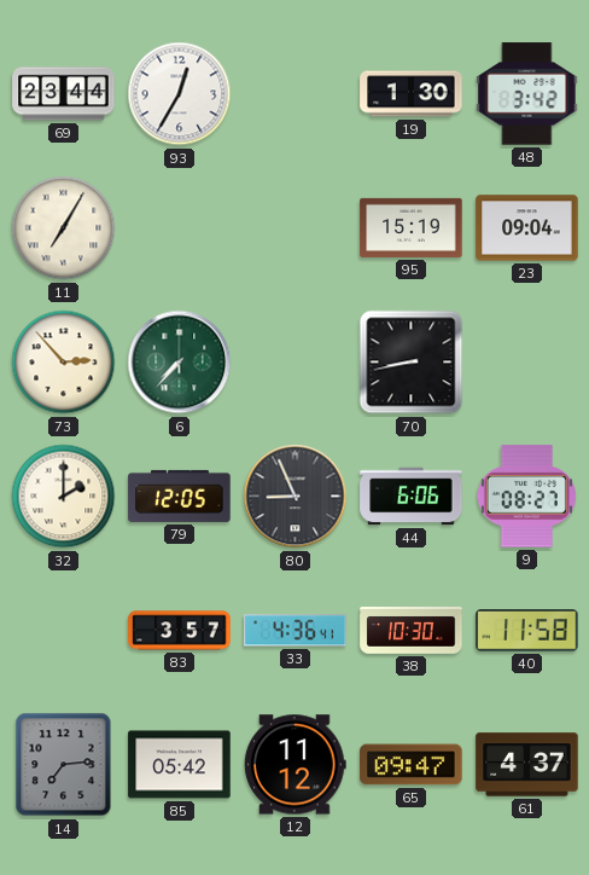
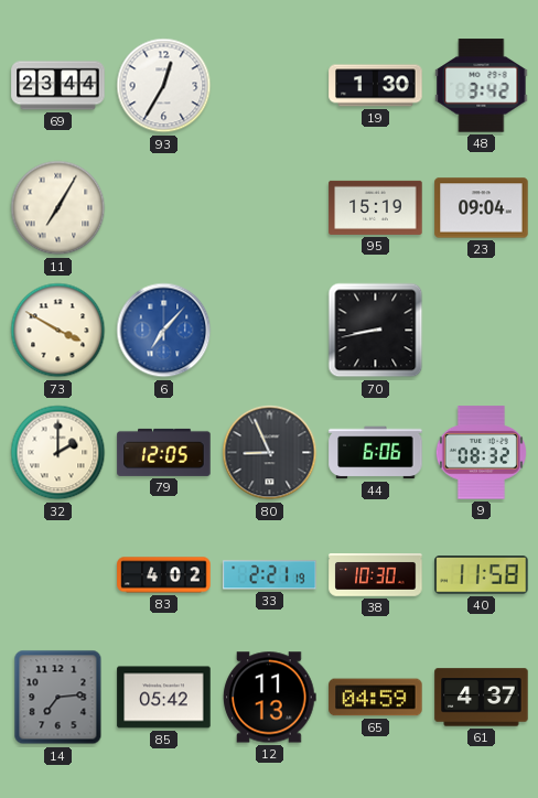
73: 2:53 -> 3:50
6: 7:37 -> 7:07
6 dial: green -> blue
9: 08:27 -> 08:32
83: 3:57 -> 4:02
33: 4:36 -> 2:21
12: 11:12 -> 11:13
65: 09:47 -> 04:59
